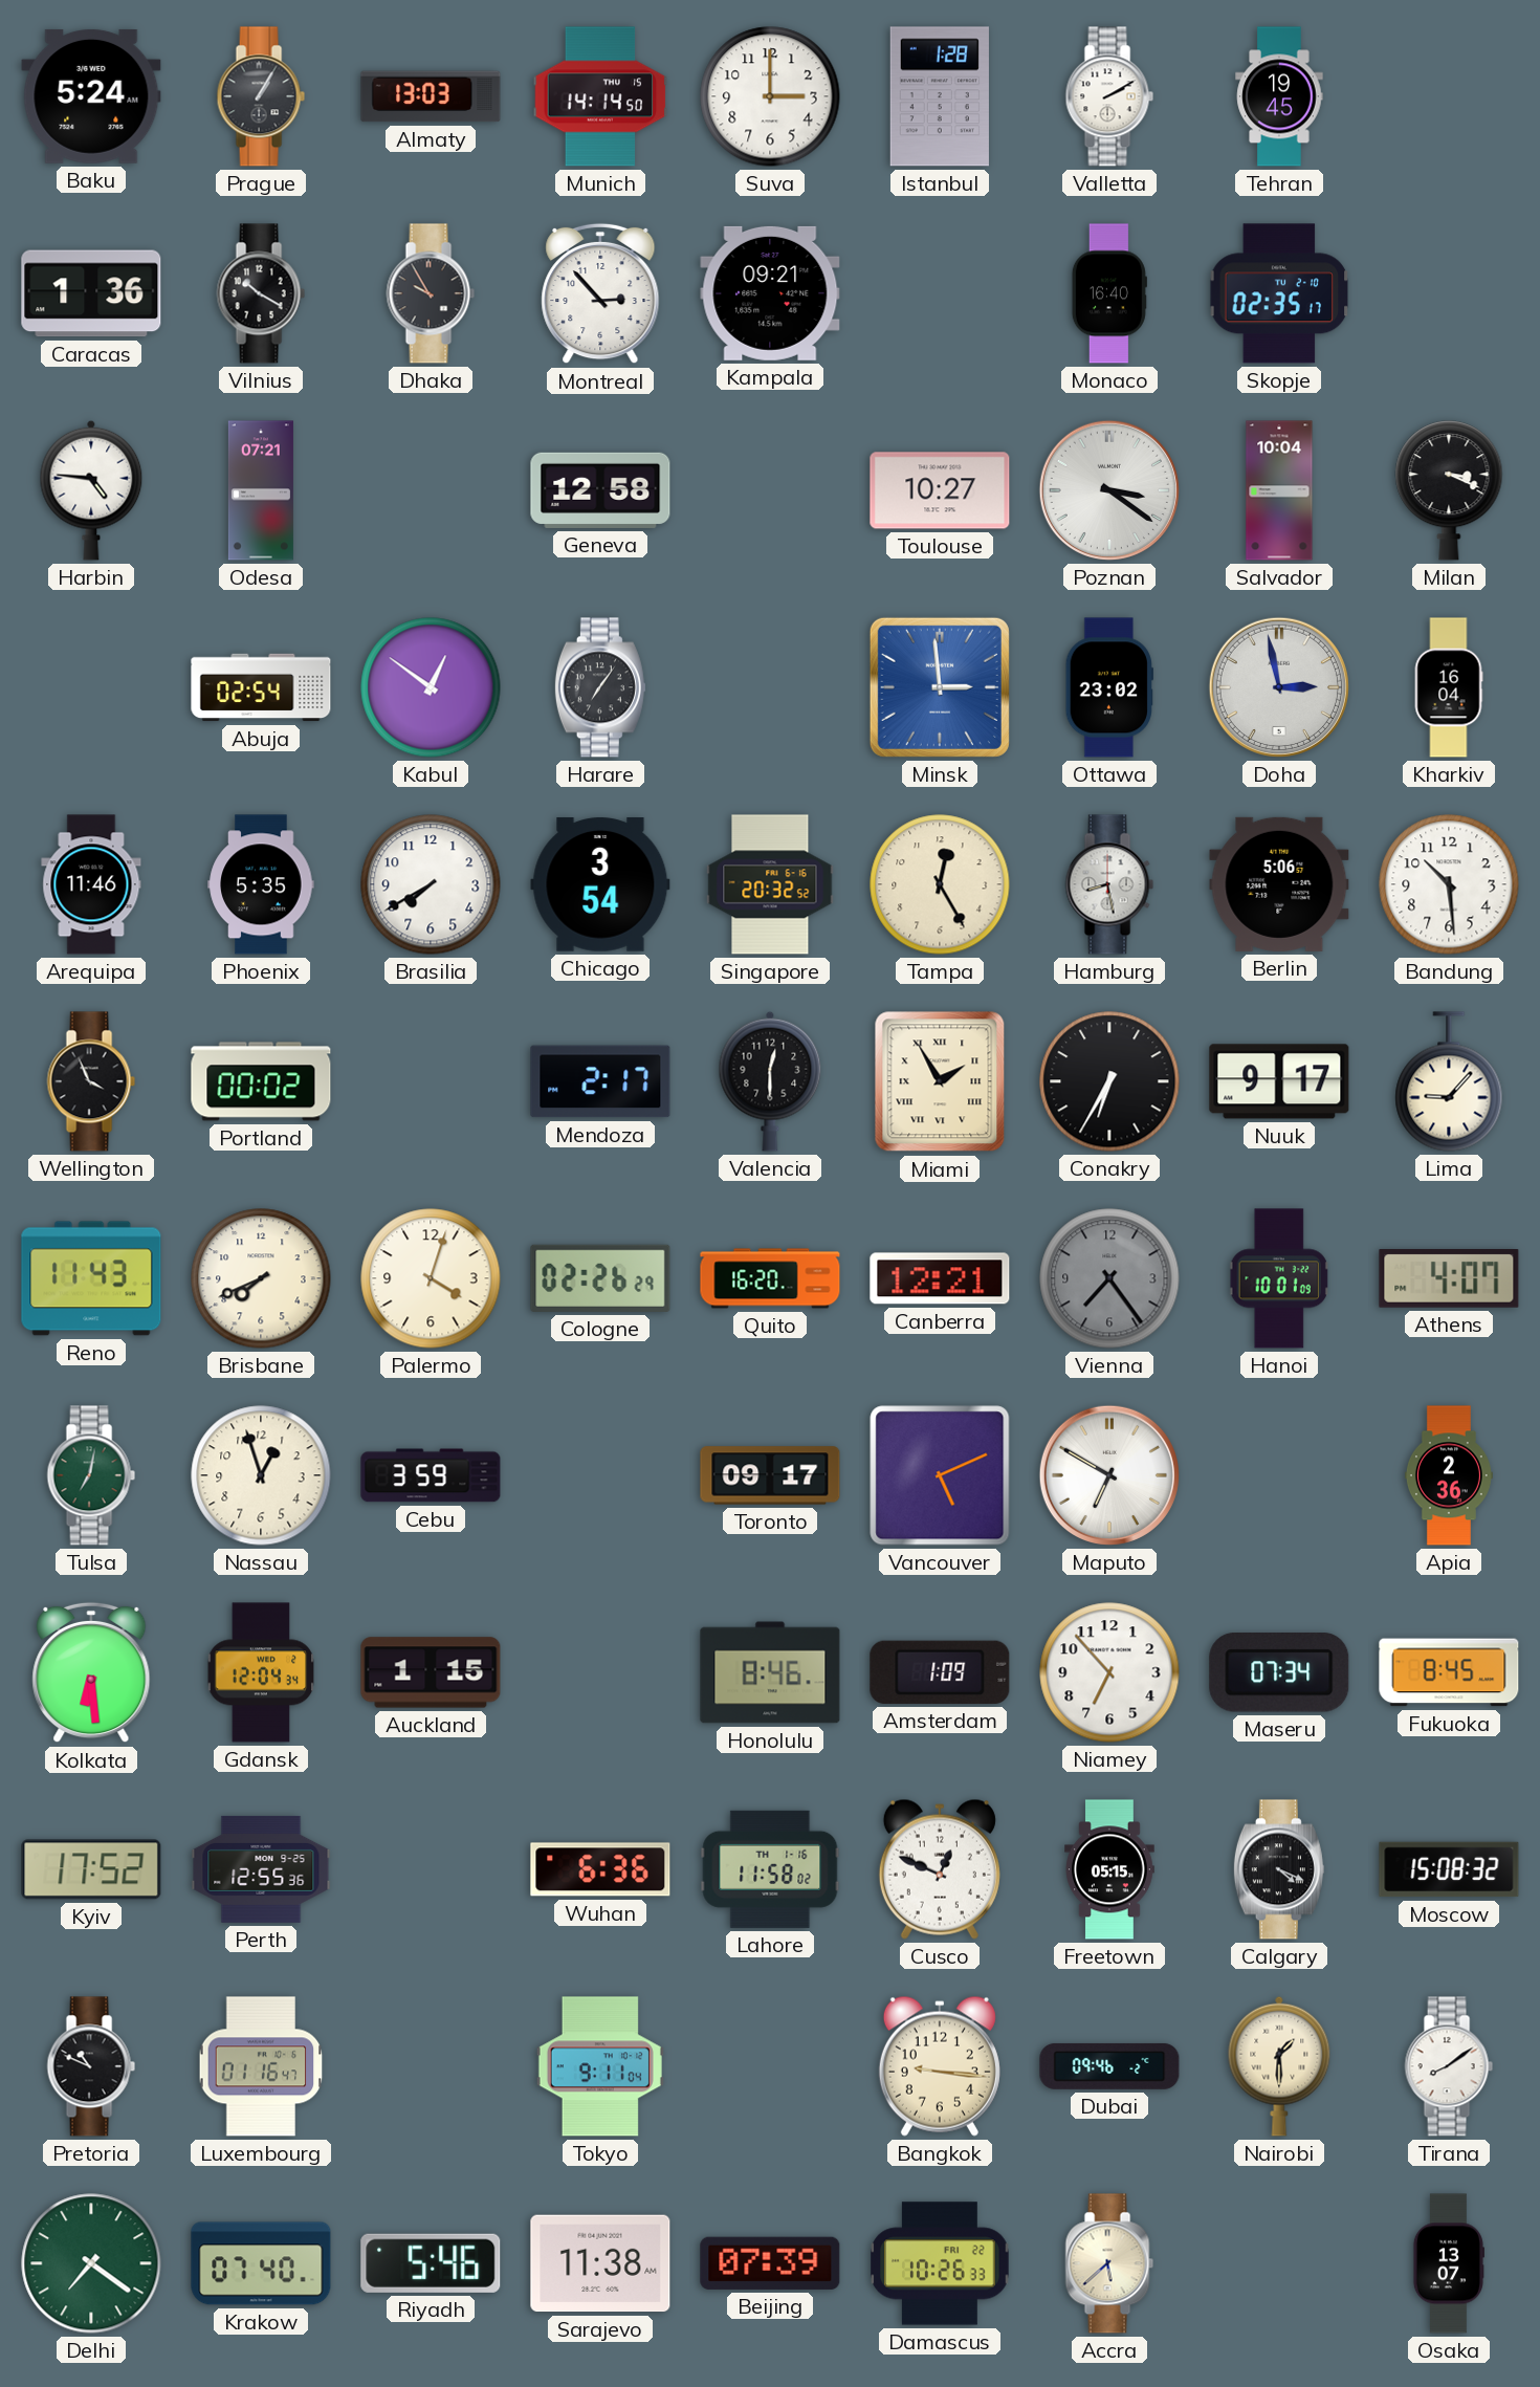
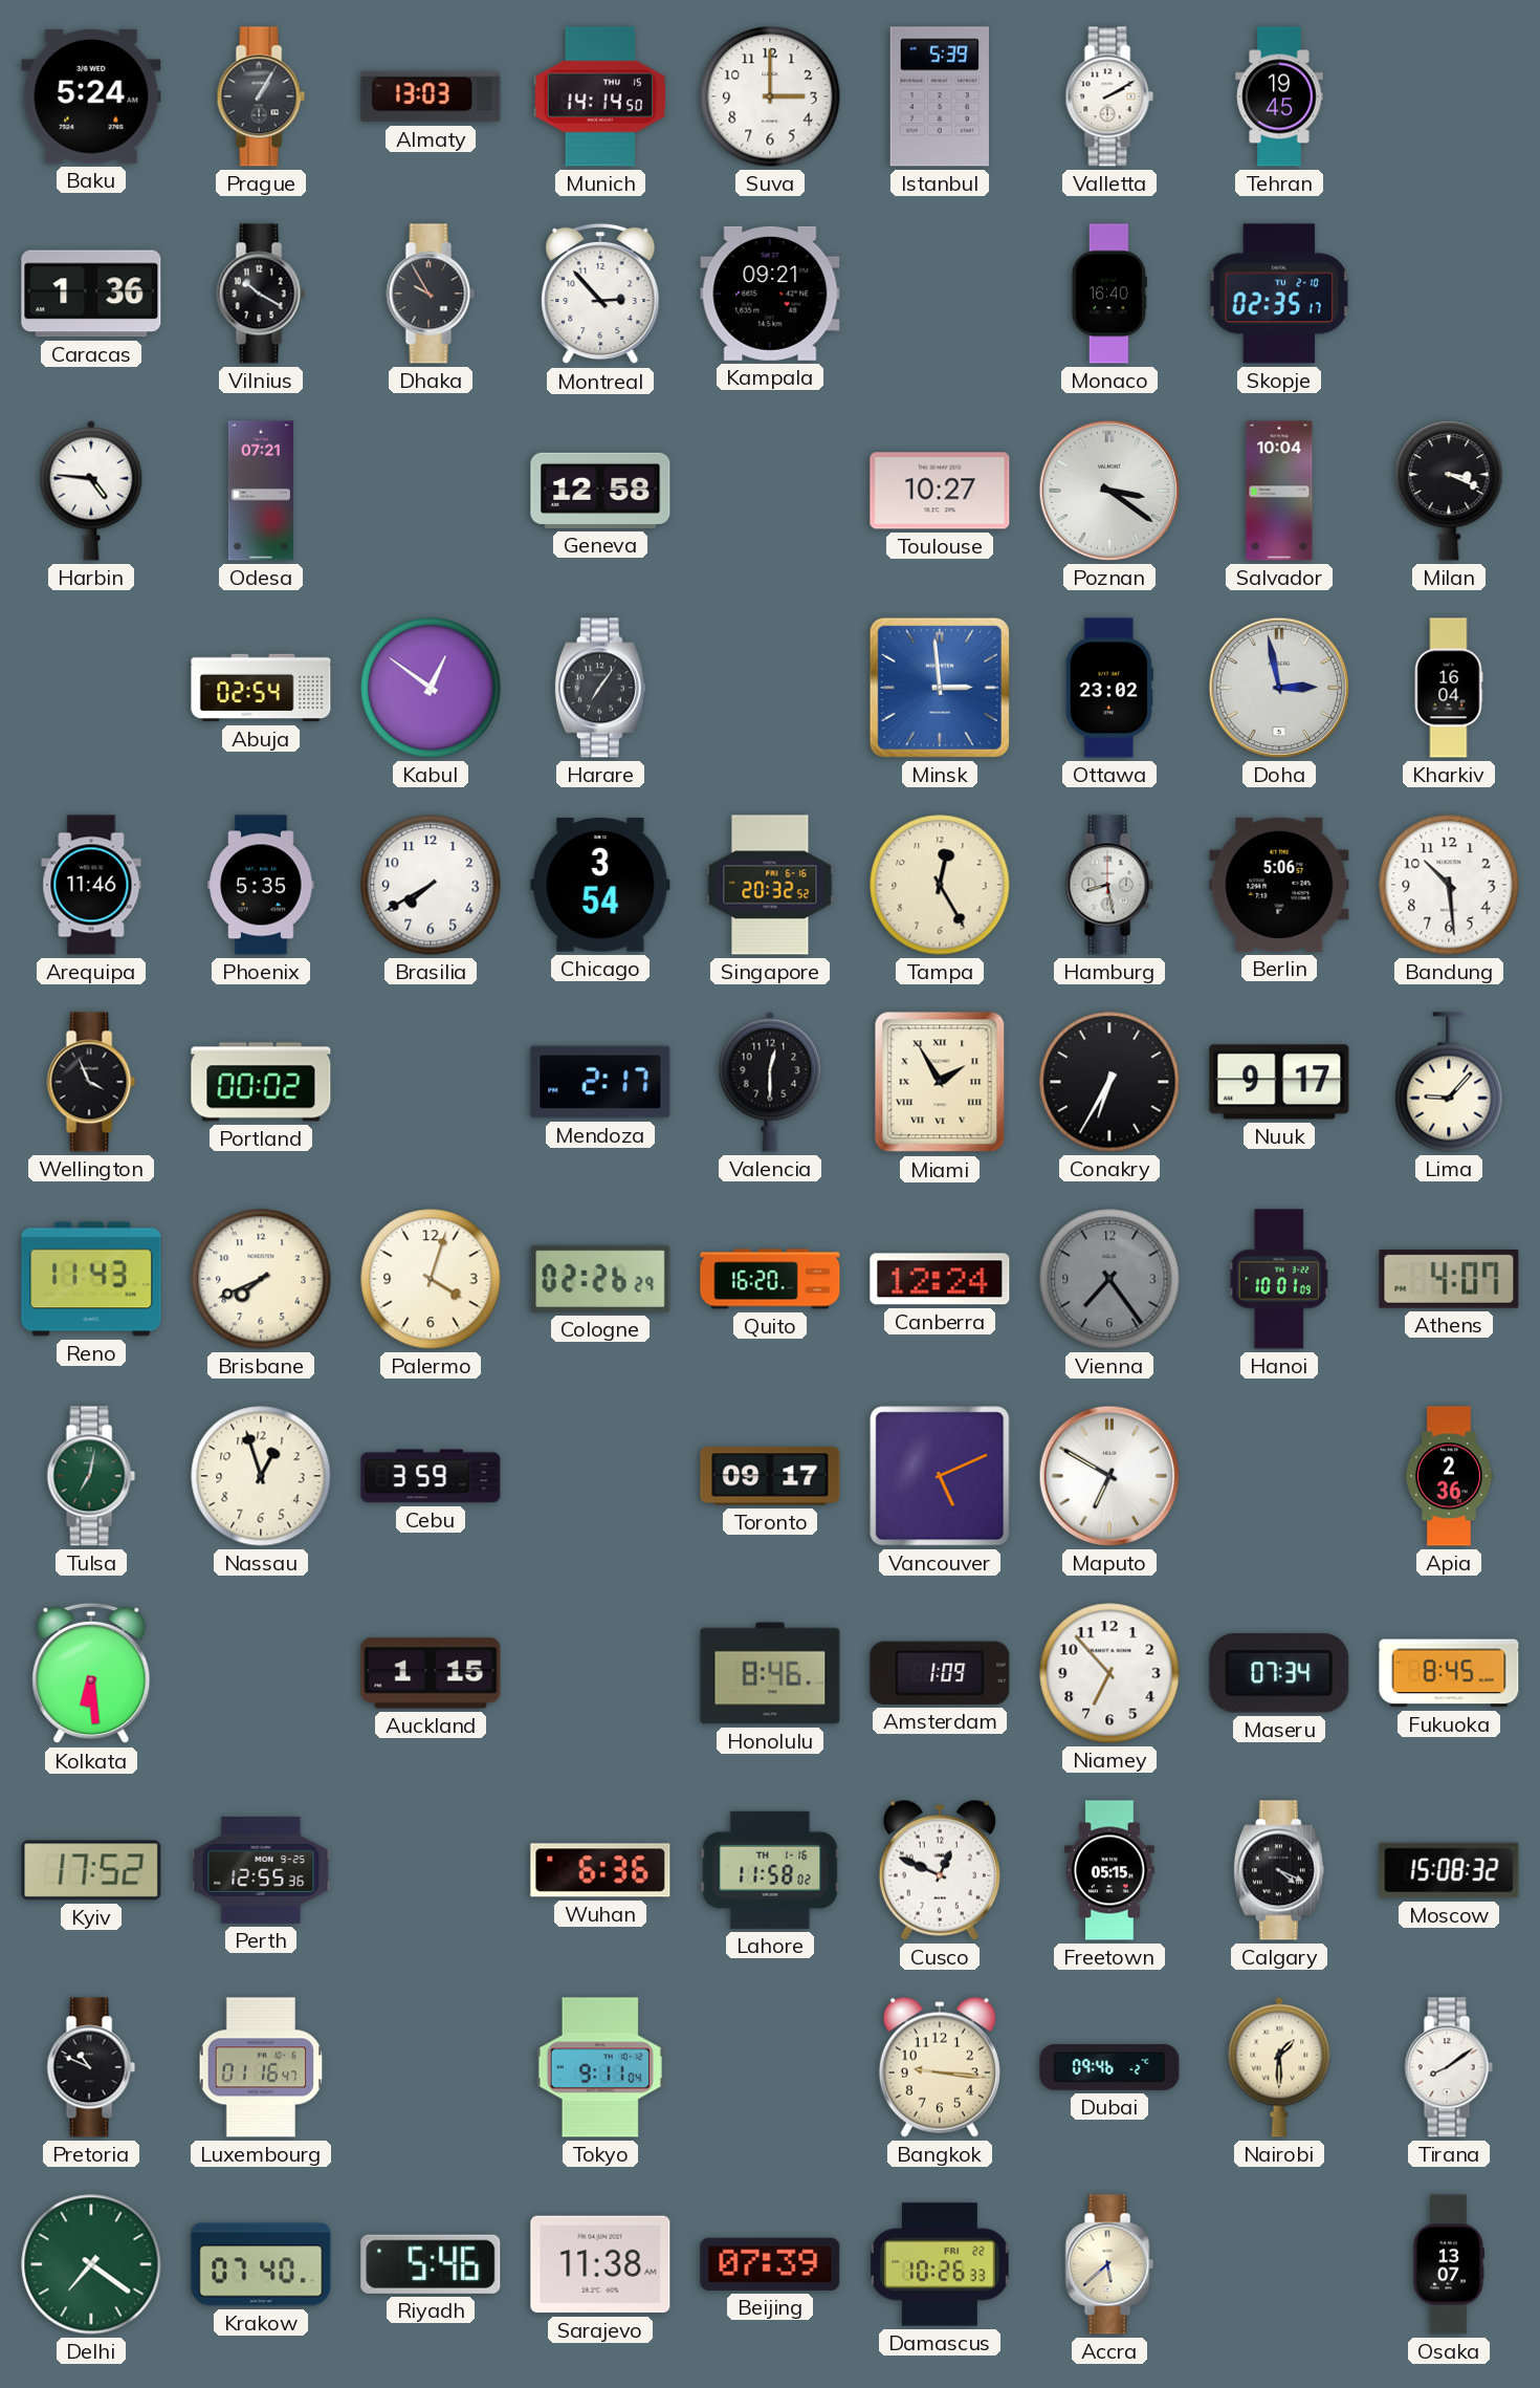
Istanbul: 1:28 -> 5:39
Canberra: 12:21 -> 12:24
Gdansk: 12:04 -> none
